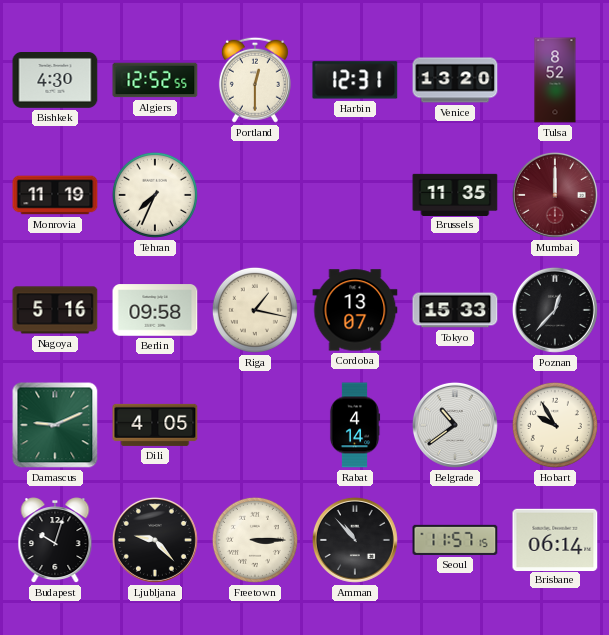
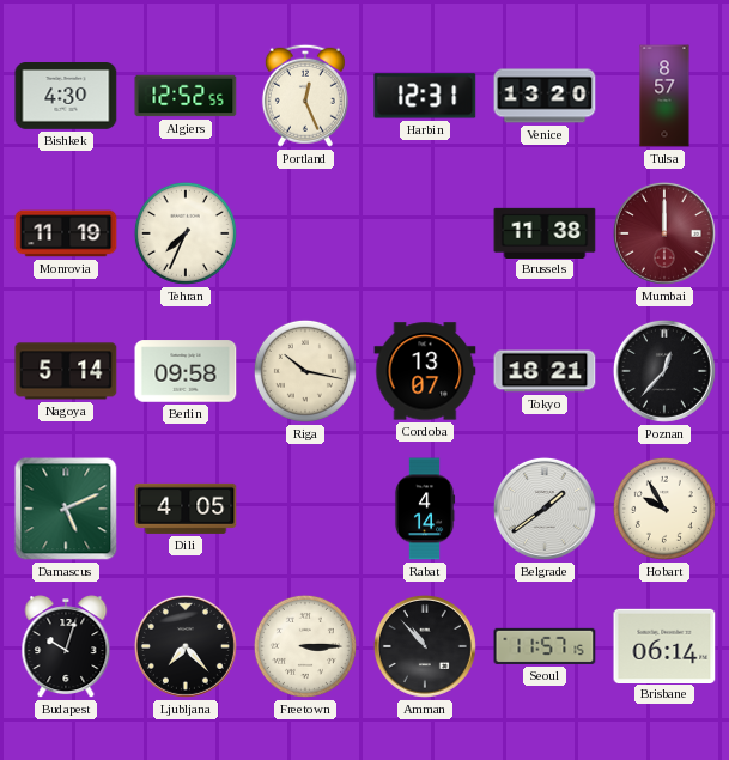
Portland: 12:30 -> 12:26
Tulsa: 8:52 -> 8:57
Brussels: 11:35 -> 11:38
Nagoya: 5:16 -> 5:14
Riga: 1:17 -> 10:17
Tokyo: 15:33 -> 18:21
Damascus: 9:11 -> 5:11
Belgrade: 10:39 -> 1:39
Ljubljana: 9:23 -> 7:23
